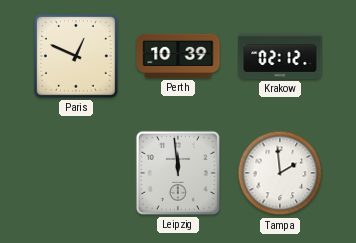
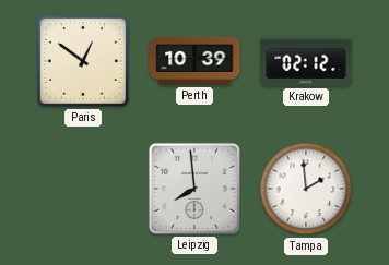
Paris: 12:49 -> 12:51
Leipzig: 11:59 -> 7:59
